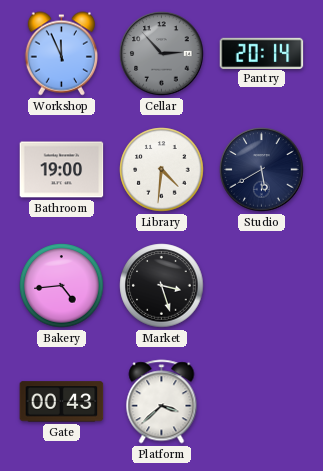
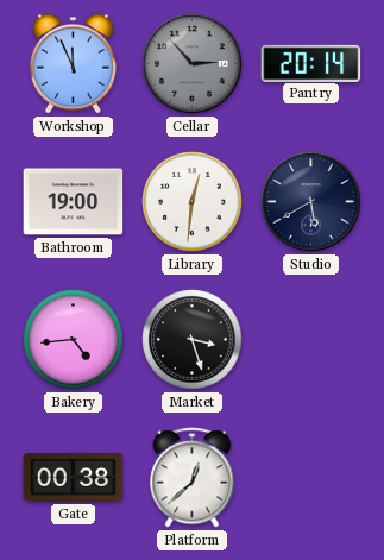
Library: 4:31 -> 12:31
Gate: 00:43 -> 00:38
Platform: 3:38 -> 12:38
